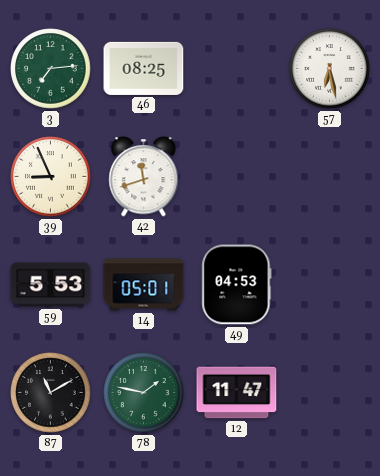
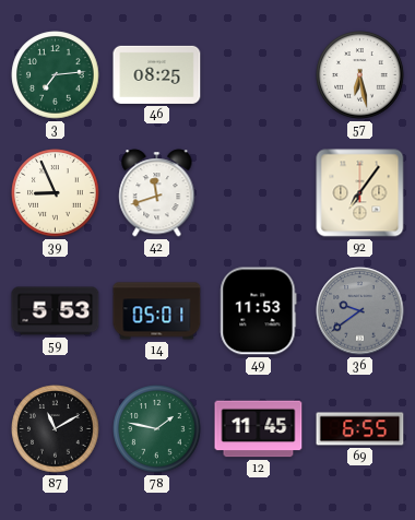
92: none -> 7:06
49: 04:53 -> 11:53
36: none -> 9:39
12: 11:47 -> 11:45
69: none -> 6:55
